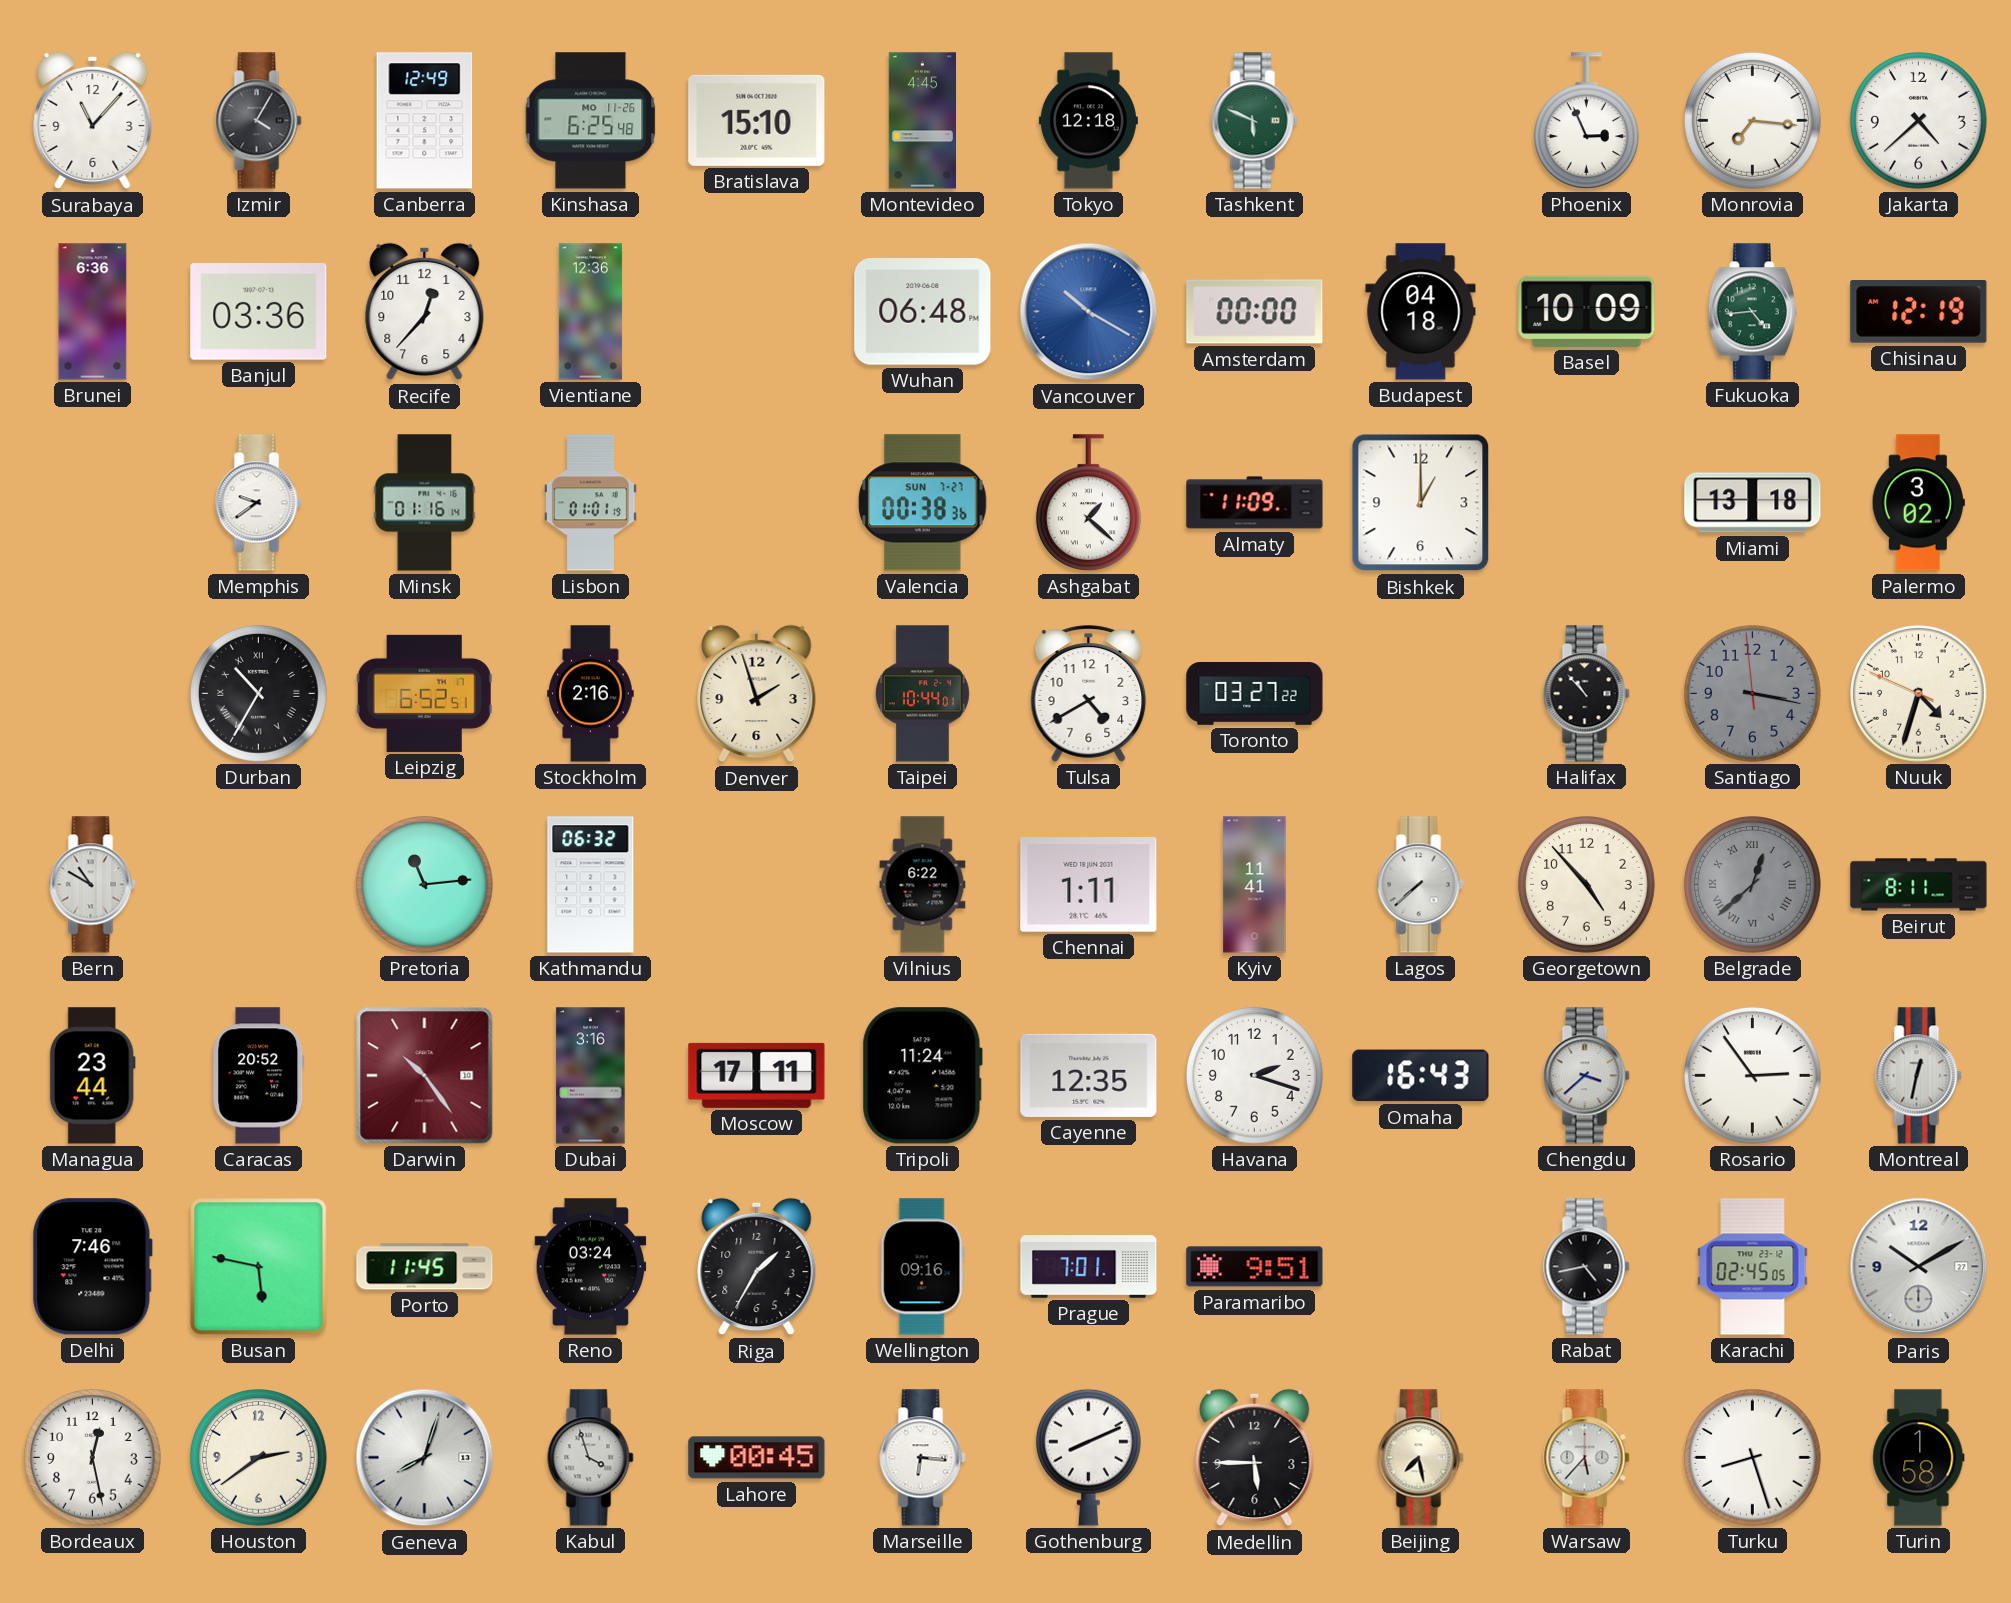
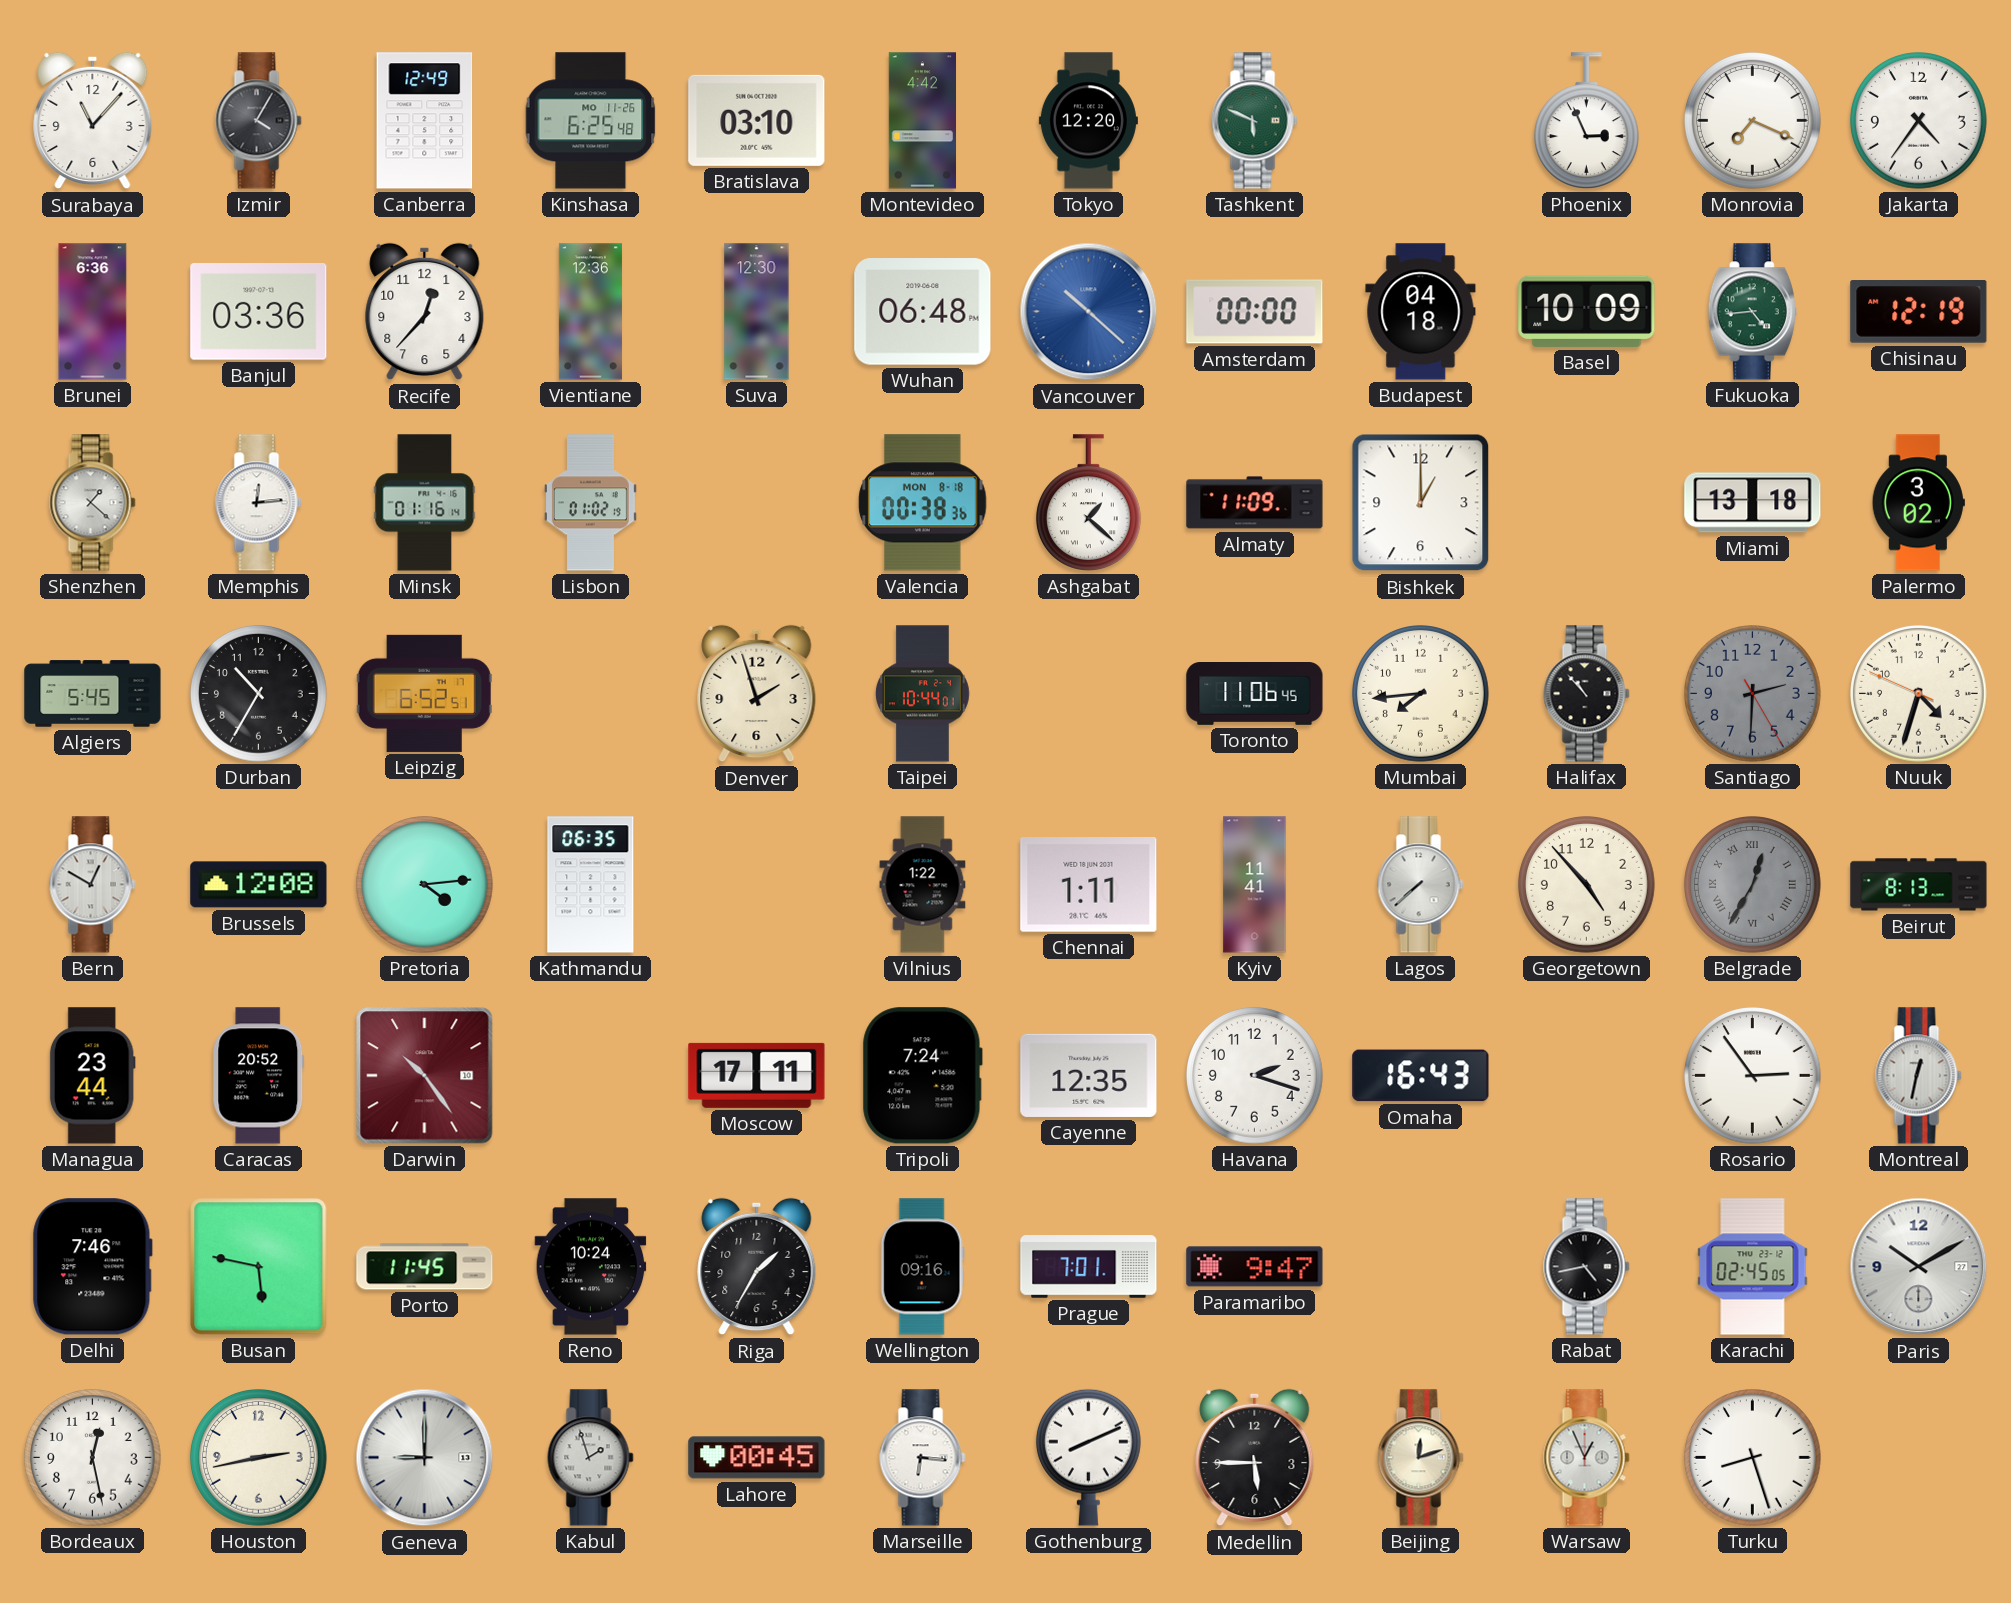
Bratislava: 15:10 -> 03:10
Montevideo: 4:45 -> 4:42
Tokyo: 12:18 -> 12:20
Monrovia: 7:16 -> 7:19
Jakarta: 4:38 -> 4:36
Suva: none -> 12:30
Vancouver: 10:20 -> 10:22
Shenzhen: none -> 1:22
Memphis: 9:39 -> 12:14
Lisbon: 01:01 -> 01:02
Valencia date: SUN 7-27 -> MON 8-18
Algiers: none -> 5:45
Durban numerals: Roman -> Arabic
Stockholm: 2:16 -> none
Tulsa: 4:40 -> none
Toronto: 03:27 -> 11:06
Mumbai: none -> 7:44
Santiago: 3:16 -> 2:30
Bern: 10:50 -> 12:50
Brussels: none -> 12:08
Pretoria: 11:14 -> 4:14
Kathmandu: 06:32 -> 06:35
Vilnius: 6:22 -> 1:22
Belgrade: 12:38 -> 12:35
Beirut: 8:11 -> 8:13
Dubai: 3:16 -> none
Tripoli: 11:24 -> 7:24
Chengdu: 3:38 -> none
Reno: 03:24 -> 10:24
Paramaribo: 9:51 -> 9:47
Houston: 2:39 -> 2:43
Geneva: 8:03 -> 9:00
Kabul: 3:57 -> 1:57
Beijing: 7:28 -> 12:12
Warsaw: 5:37 -> 12:56
Turin: 1:58 -> none
